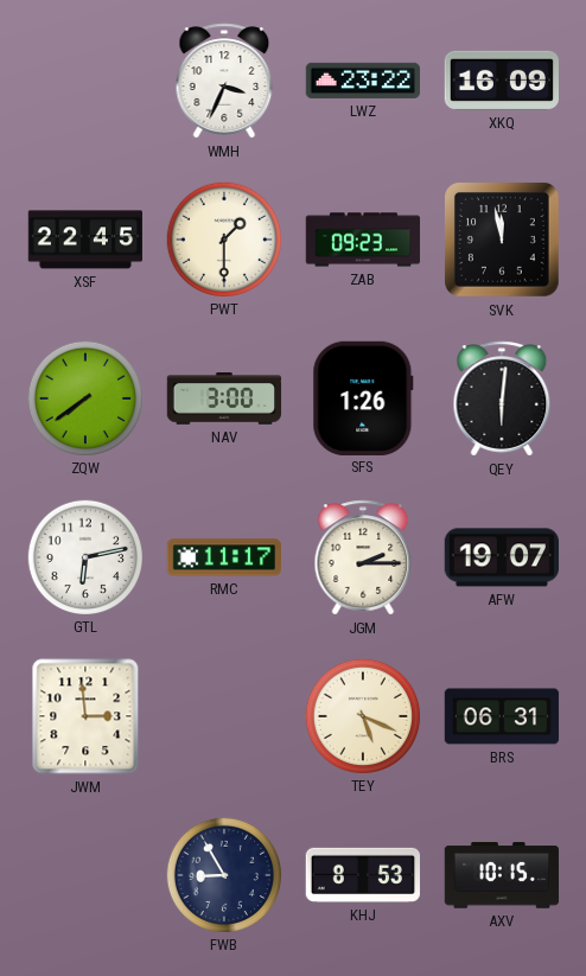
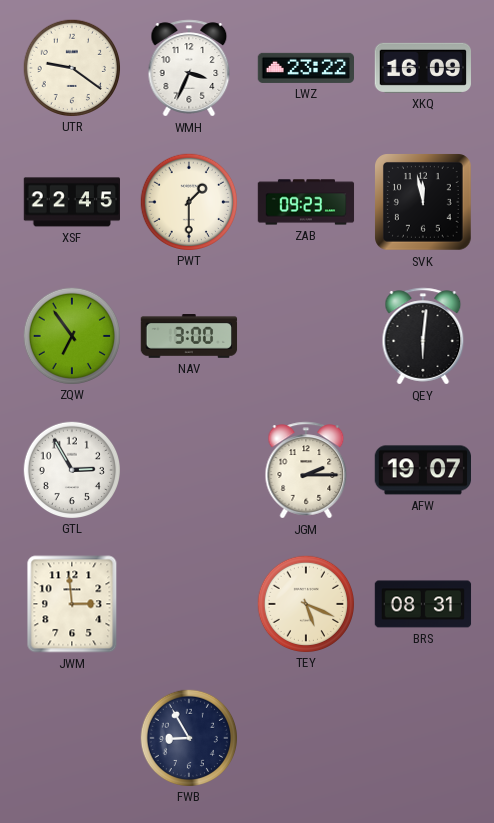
UTR: none -> 9:21
ZQW: 7:39 -> 6:54
SFS: 1:26 -> none
GTL: 6:13 -> 2:55
RMC: 11:17 -> none
BRS: 06:31 -> 08:31
KHJ: 8:53 -> none
AXV: 10:15 -> none
